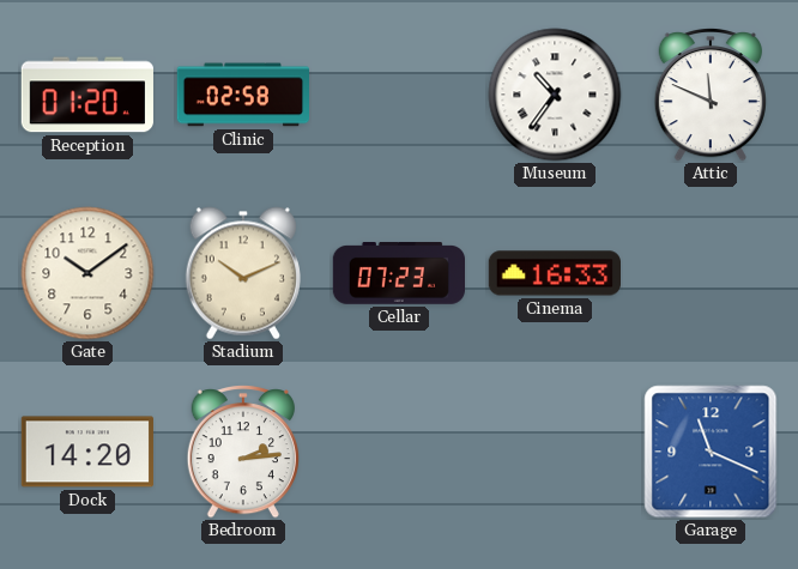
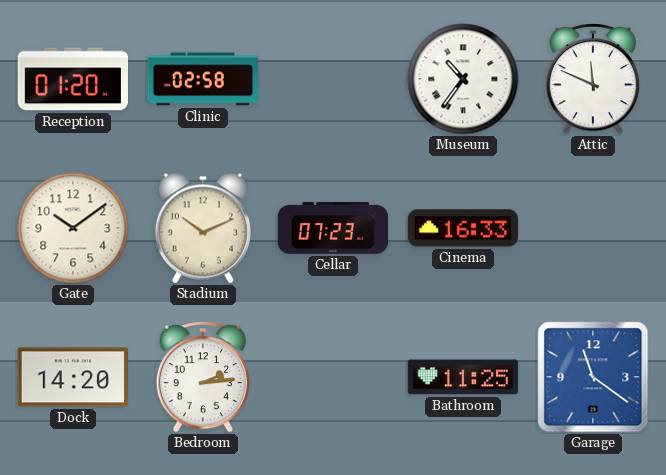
Bathroom: none -> 11:25
Garage: 11:19 -> 11:21
